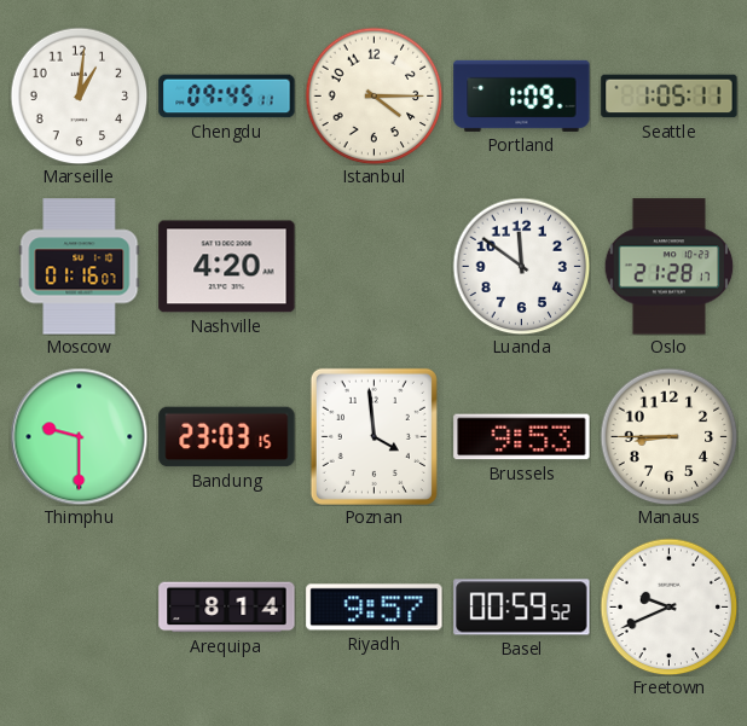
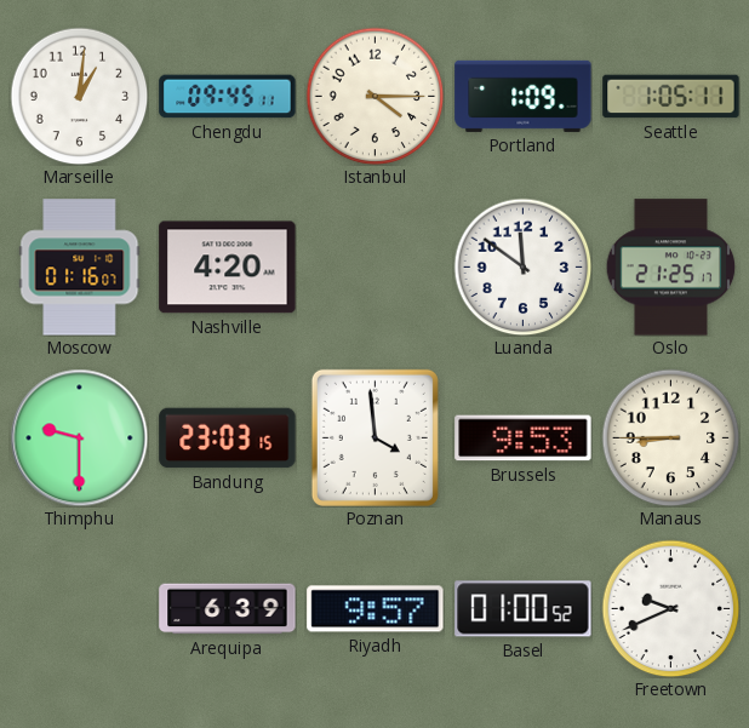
Oslo: 21:28 -> 21:25
Arequipa: 8:14 -> 6:39
Basel: 00:59 -> 01:00
